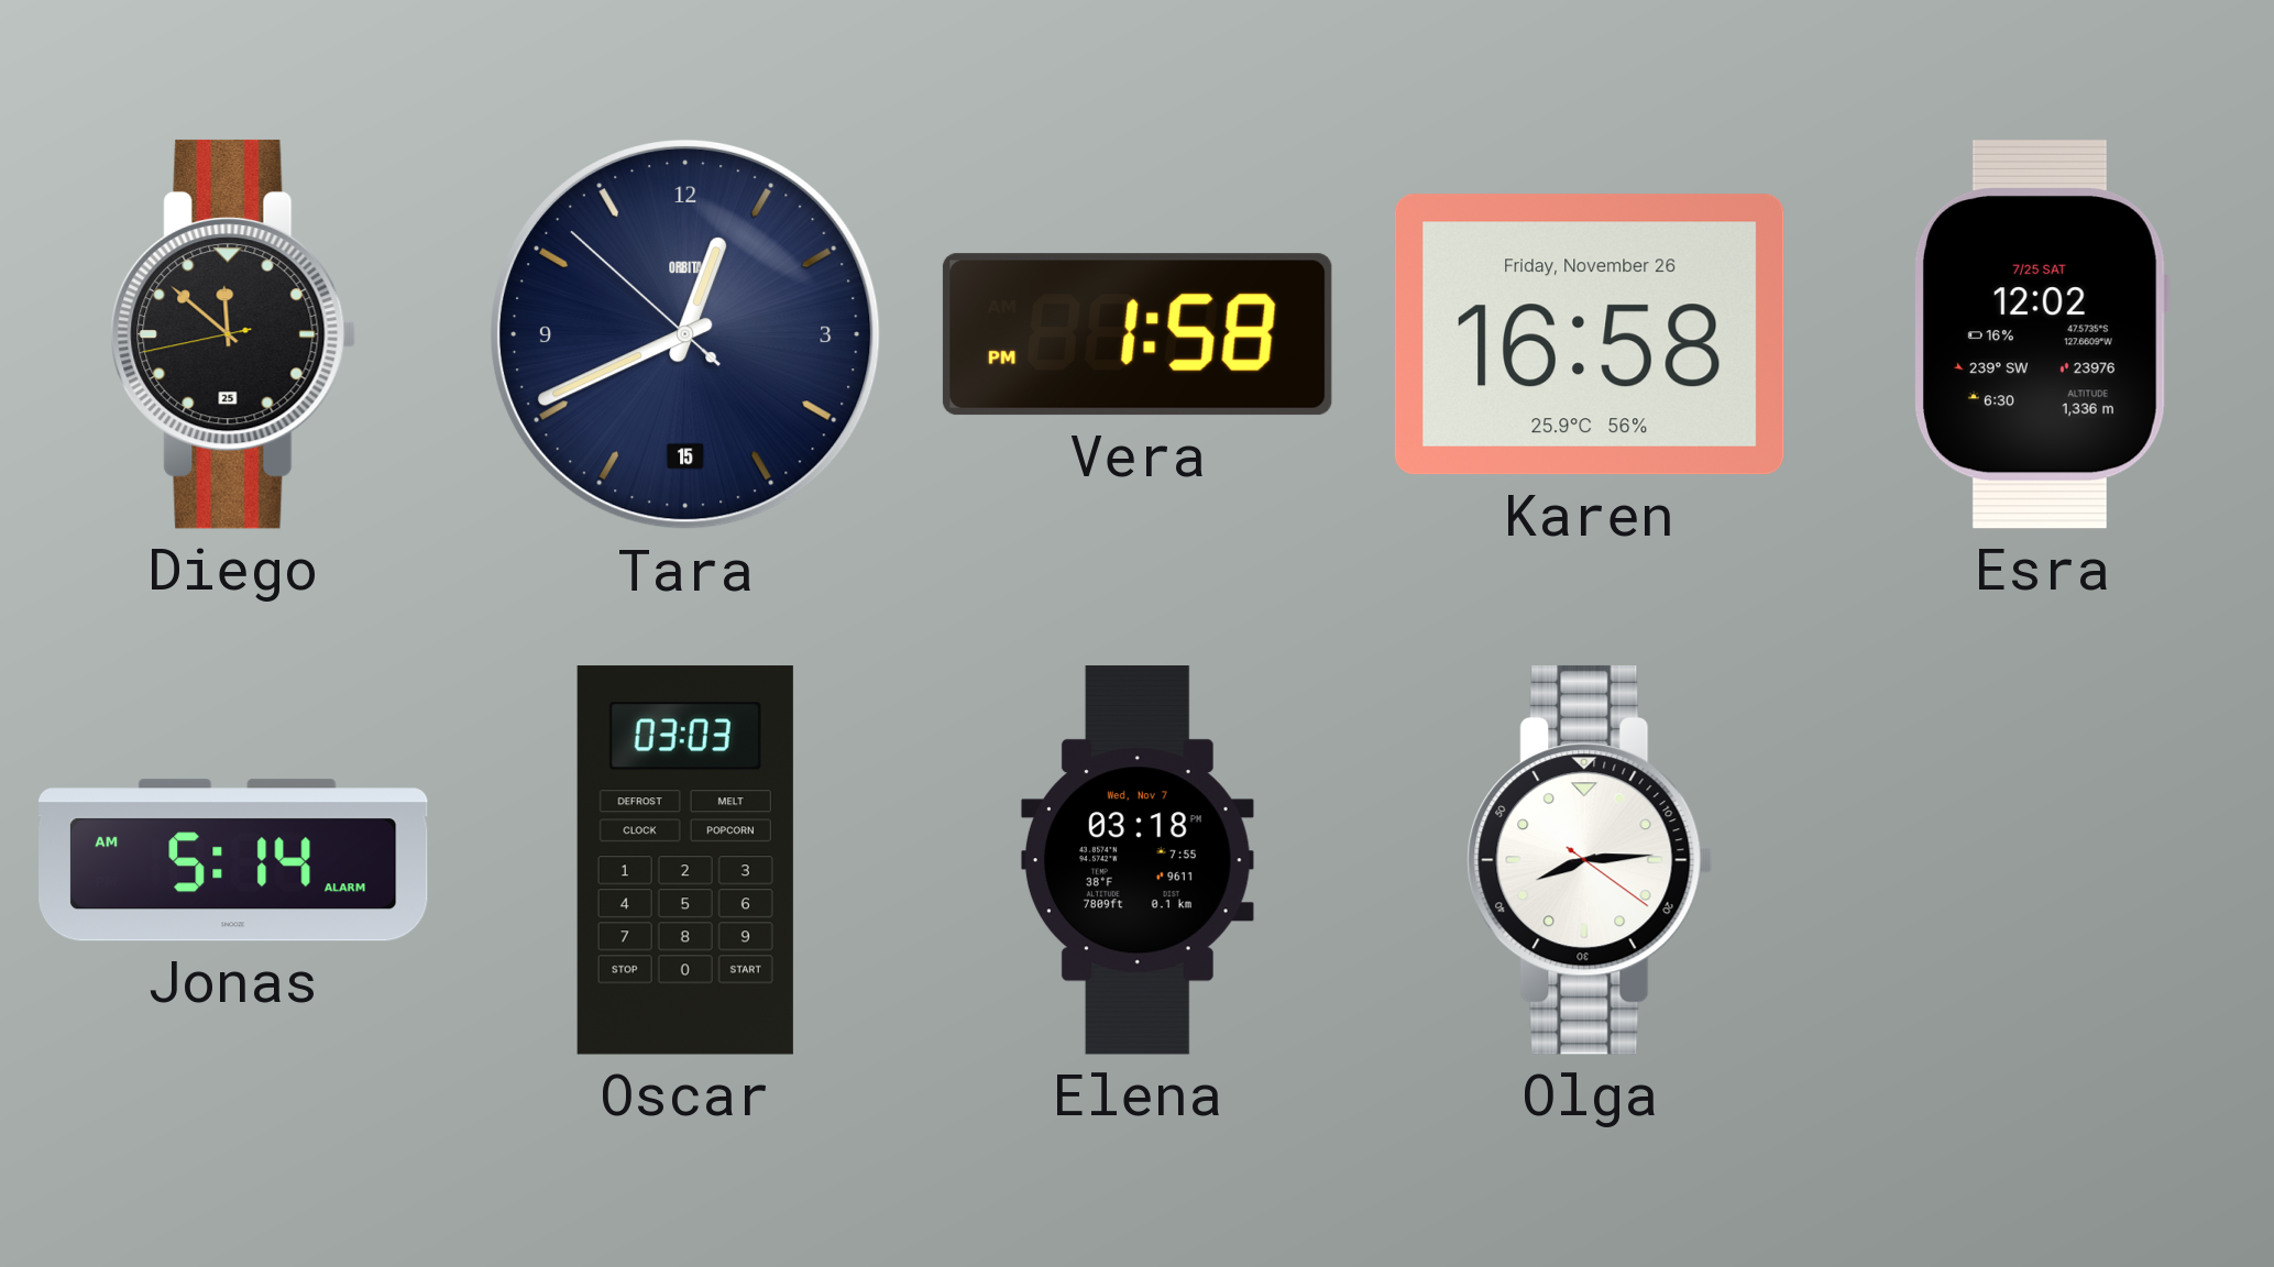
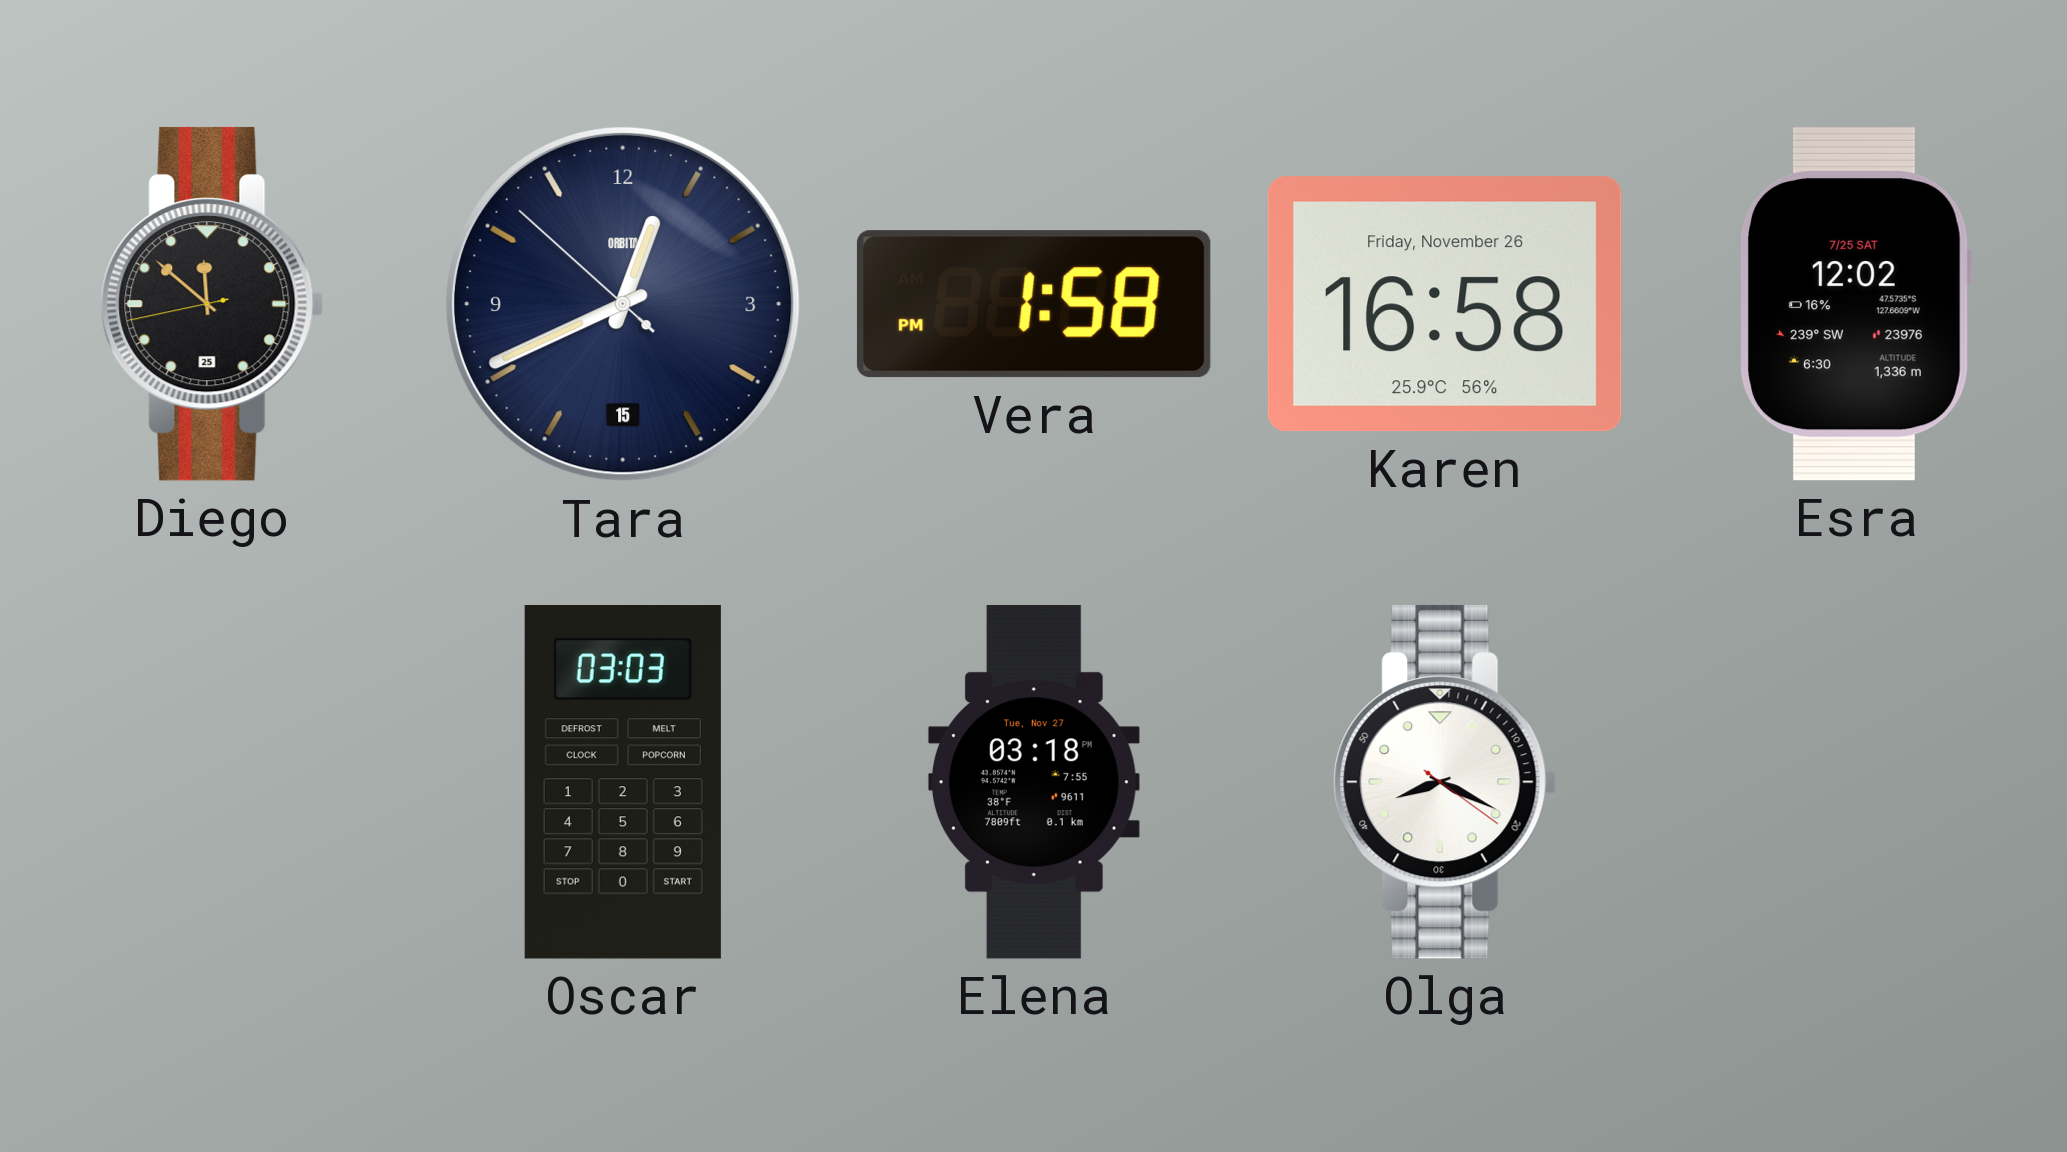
Jonas: 5:14 -> none
Elena date: Wed, Nov 7 -> Tue, Nov 27
Olga: 8:14 -> 8:19
